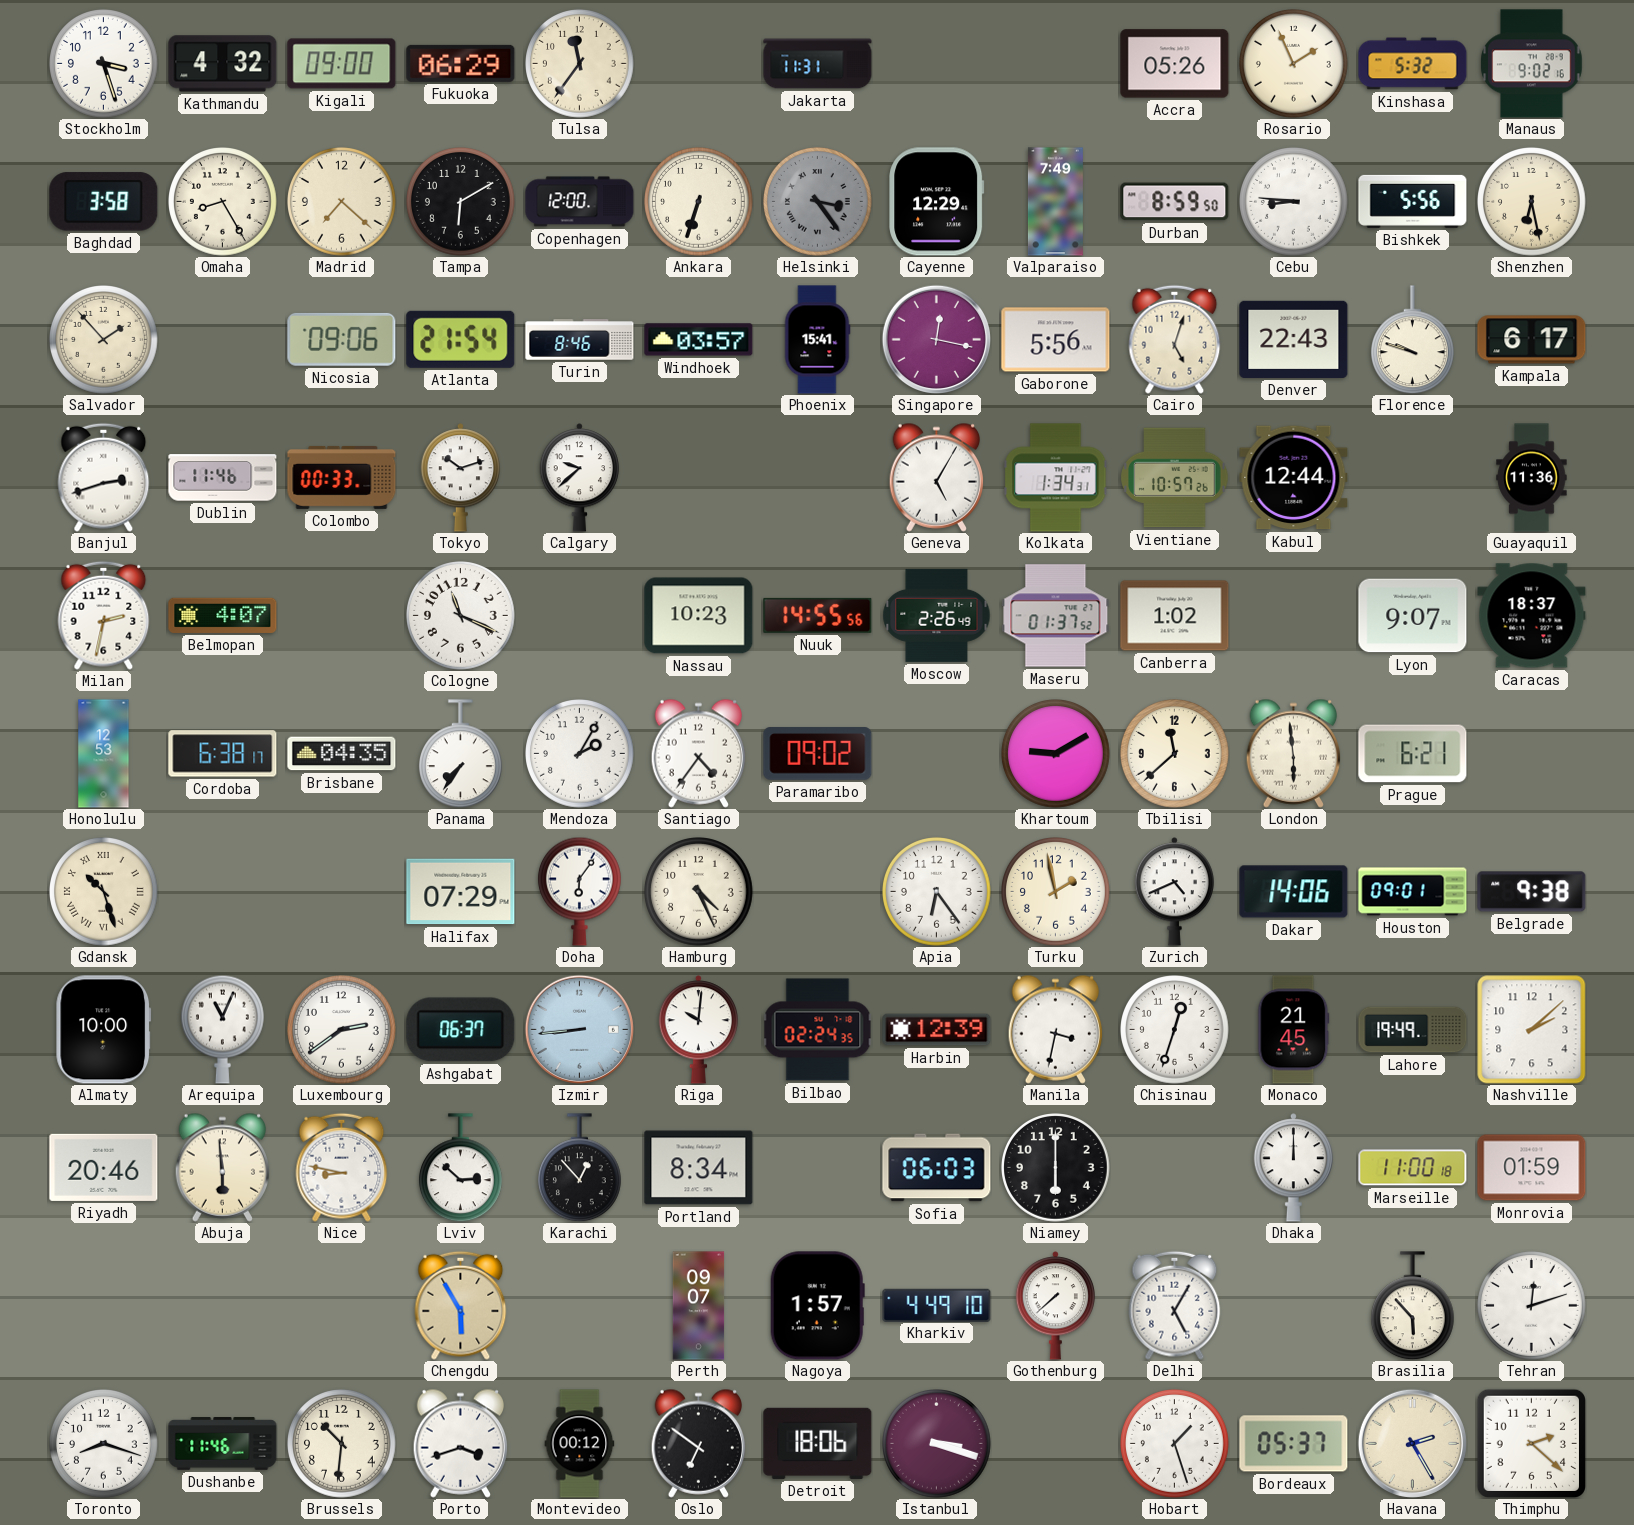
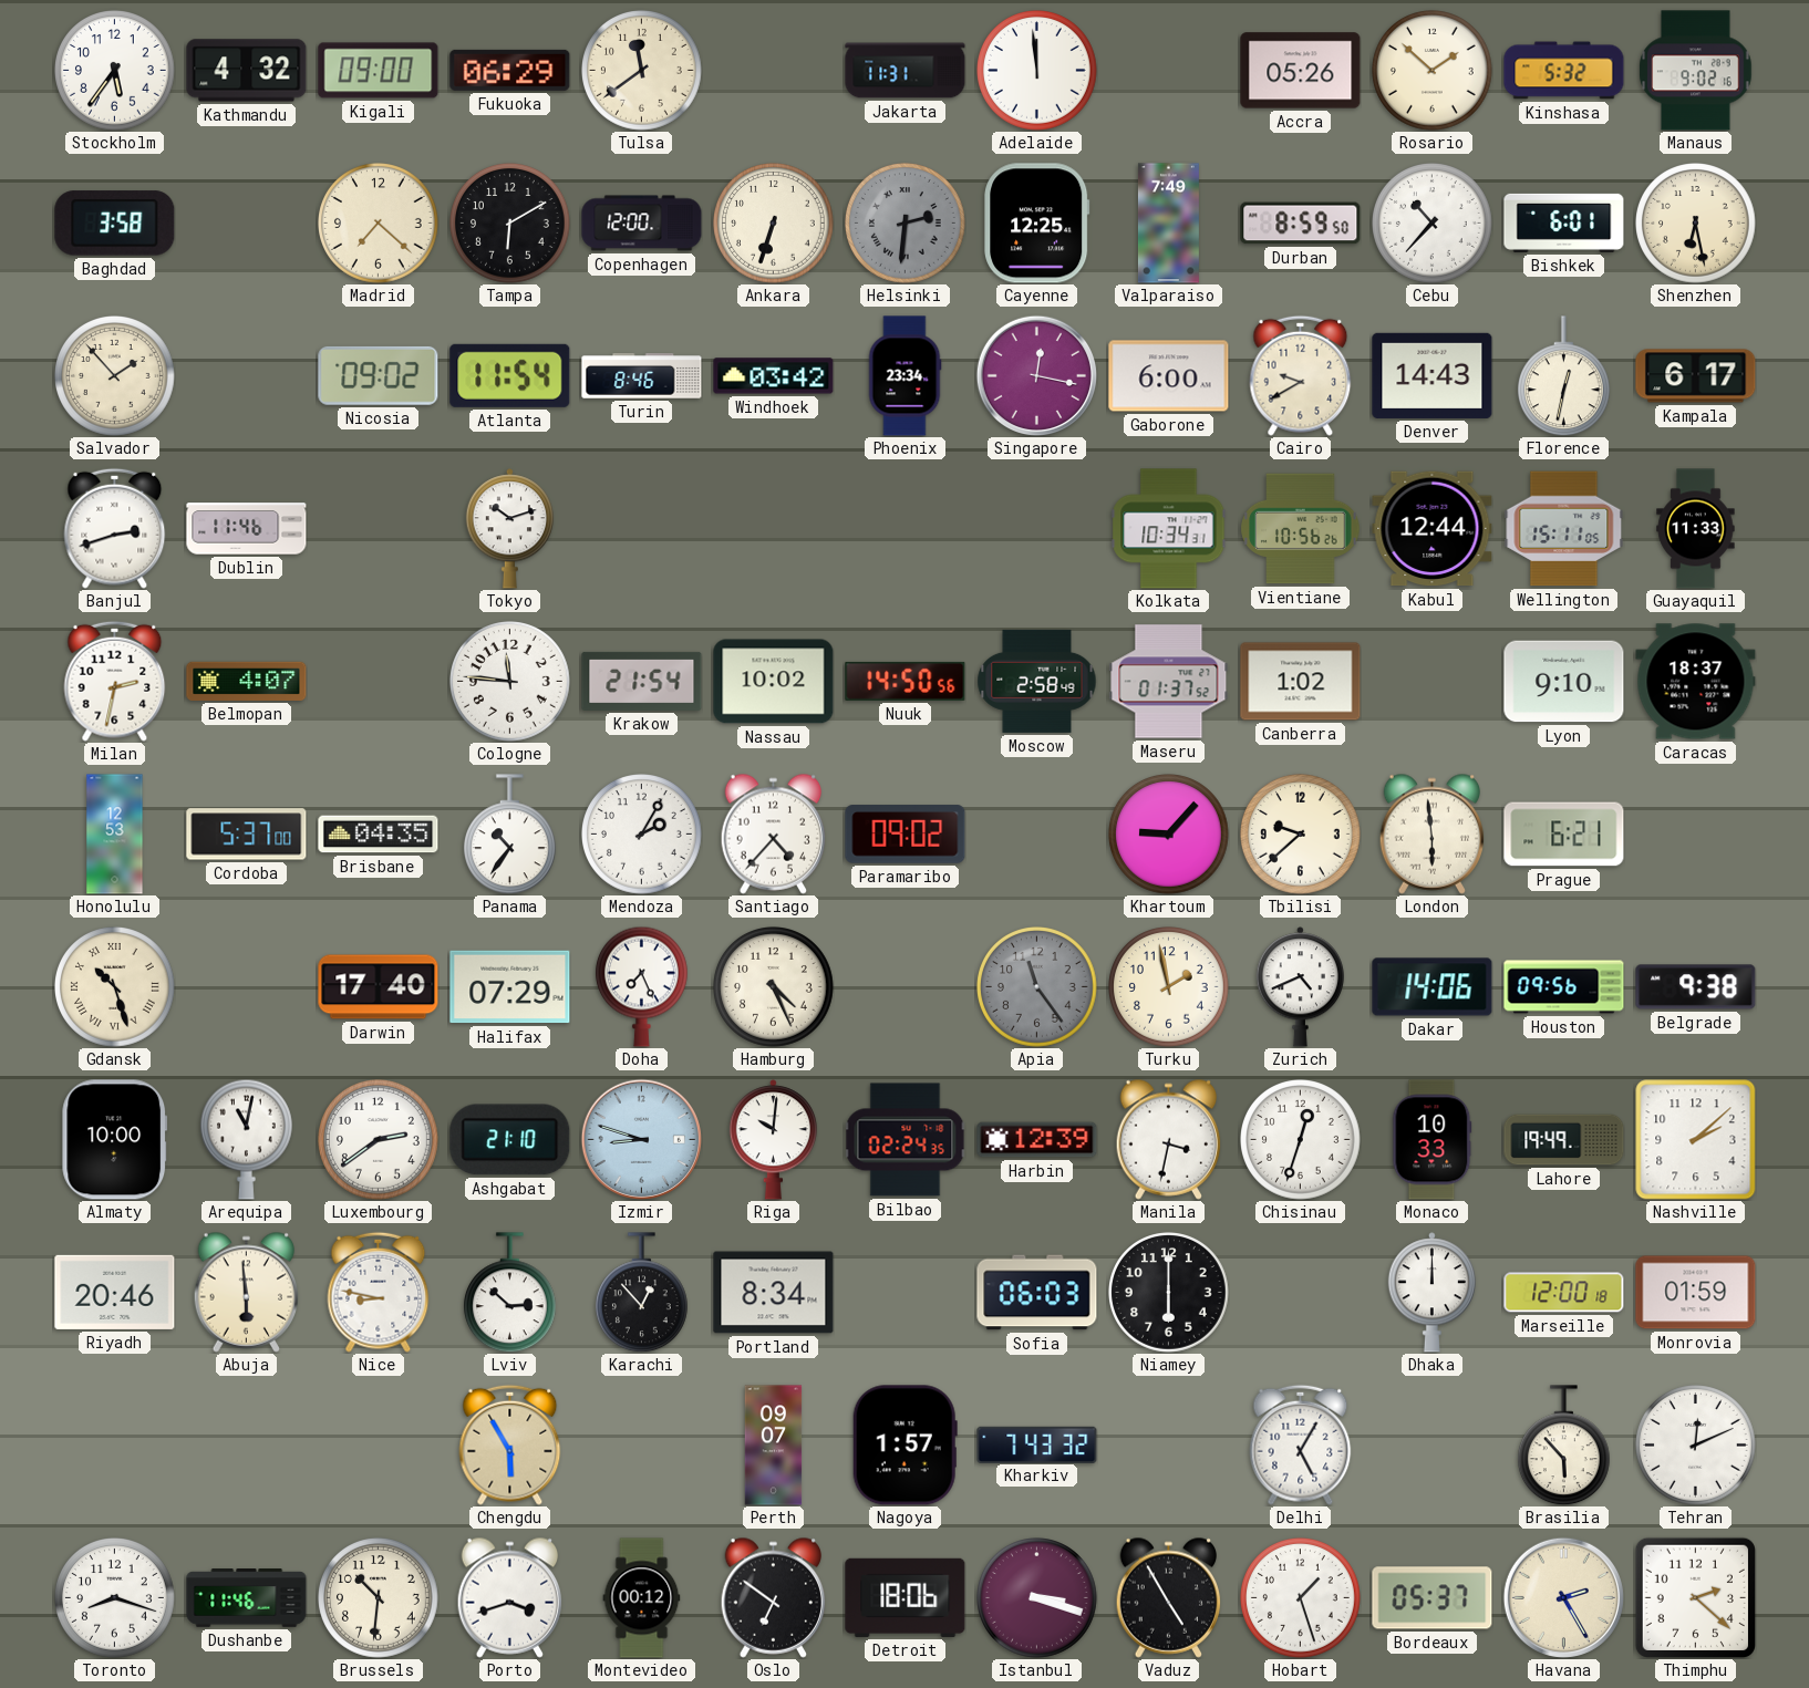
Stockholm: 3:27 -> 5:36
Tulsa: 11:36 -> 11:39
Adelaide: none -> 11:59
Rosario: 1:56 -> 1:52
Omaha: 8:25 -> none
Helsinki: 3:24 -> 2:31
Cayenne: 12:29 -> 12:25
Cebu: 8:46 -> 10:37
Bishkek: 5:56 -> 6:01
Nicosia: 09:06 -> 09:02
Atlanta: 21:54 -> 11:54
Windhoek: 03:57 -> 03:42
Phoenix: 15:41 -> 23:34
Gaborone: 5:56 -> 6:00
Cairo: 5:03 -> 9:40
Denver: 22:43 -> 14:43
Florence: 9:48 -> 12:32
Colombo: 00:33 -> none
Calgary: 9:38 -> none
Geneva: 5:05 -> none
Kolkata: 1:34 -> 10:34
Vientiane: 10:57 -> 10:56
Wellington: none -> 15:11
Guayaquil: 11:36 -> 11:33
Cologne: 11:19 -> 11:46
Krakow: none -> 21:54
Nassau: 10:23 -> 10:02
Nuuk: 14:55 -> 14:50
Moscow: 2:26 -> 2:58
Lyon: 9:07 -> 9:10
Cordoba: 6:38 -> 5:37
Panama: 7:36 -> 10:36
Santiago: 4:36 -> 4:37
Khartoum: 9:10 -> 9:07
Tbilisi: 11:38 -> 9:38
Darwin: none -> 17:40
Doha: 6:06 -> 7:26
Apia: 6:24 -> 11:24
Apia dial: white -> grey
Houston: 09:01 -> 09:56
Arequipa: 11:04 -> 11:02
Ashgabat: 06:37 -> 21:10
Izmir: 8:44 -> 8:48
Monaco: 21:45 -> 10:33
Marseille: 11:00 -> 12:00
Kharkiv: 4:49 -> 7:43
Gothenburg: 7:38 -> none
Tehran: 12:12 -> 12:11
Vaduz: none -> 4:55
